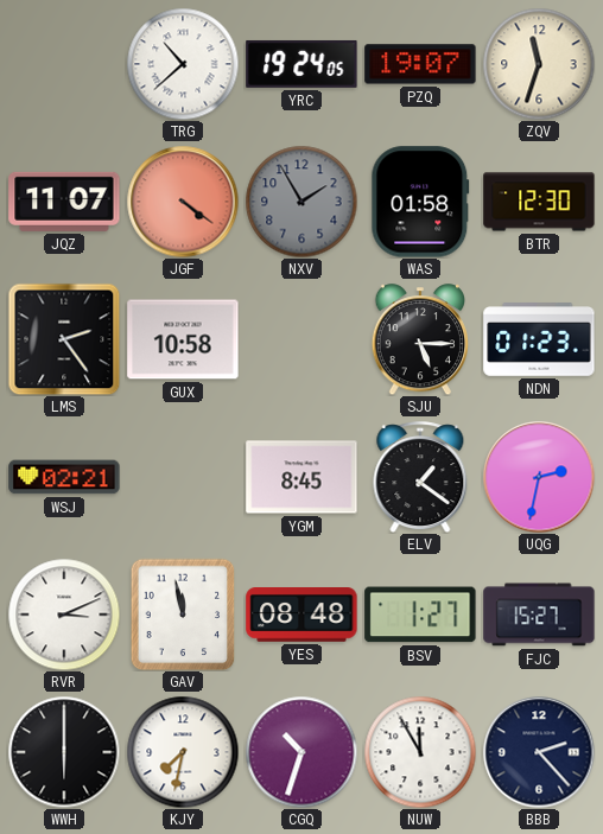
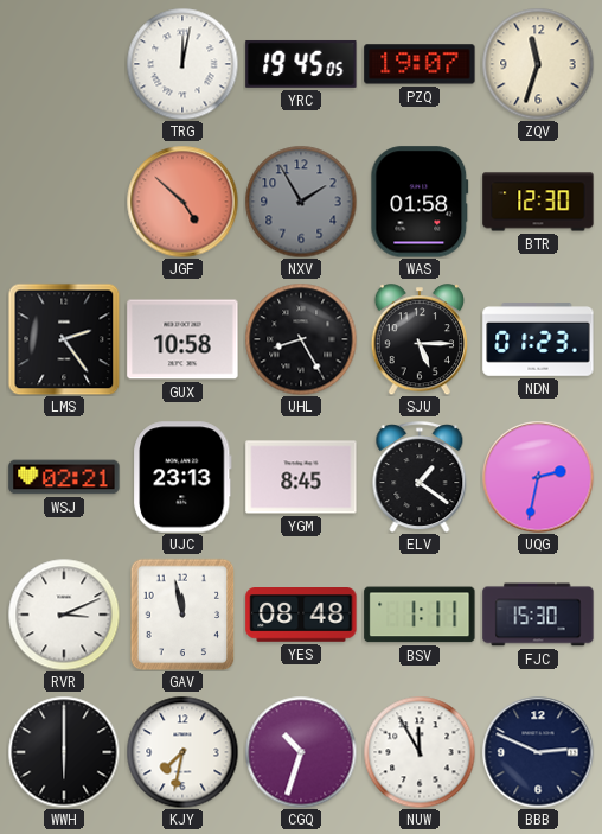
TRG: 10:38 -> 12:02
YRC: 19:24 -> 19:45
JQZ: 11:07 -> none
JGF: 4:21 -> 4:52
UHL: none -> 8:25
UJC: none -> 23:13
BSV: 1:27 -> 1:11
FJC: 15:27 -> 15:30
BBB: 2:23 -> 2:49
